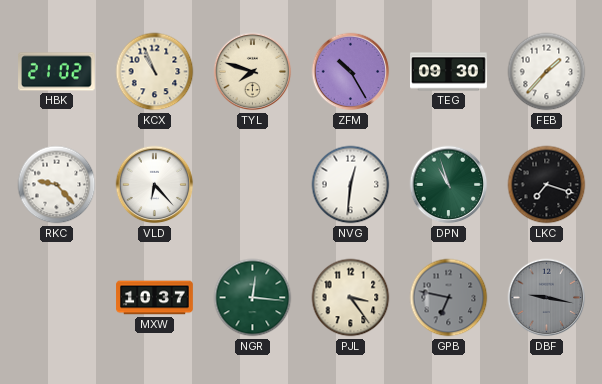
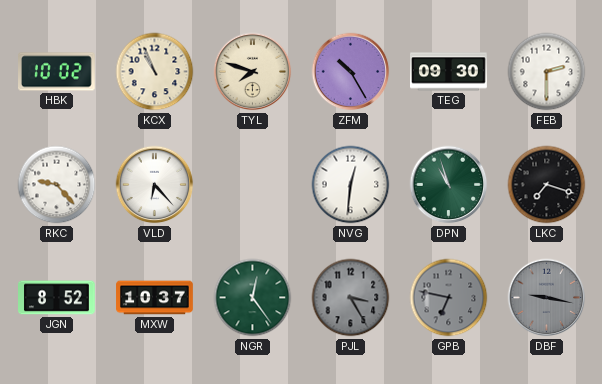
HBK: 21:02 -> 10:02
FEB: 1:37 -> 2:30
JGN: none -> 8:52
NGR: 12:16 -> 12:24
PJL: 3:24 -> 3:25
PJL dial: cream -> grey
